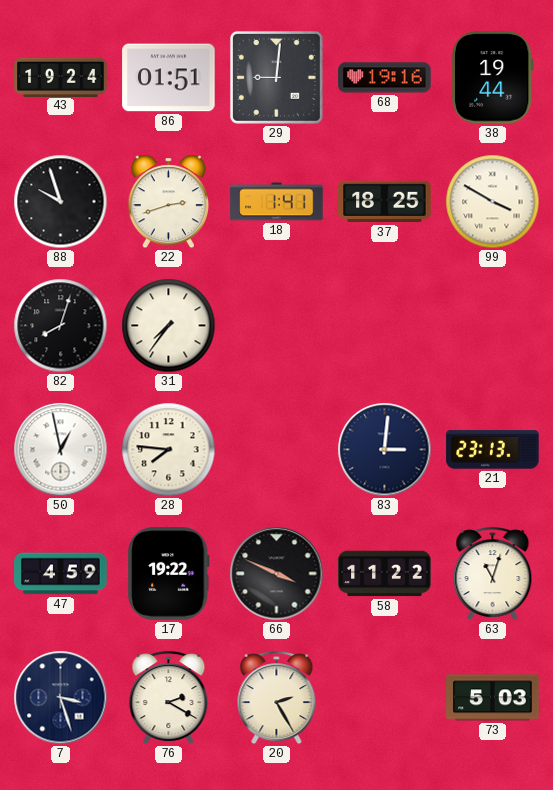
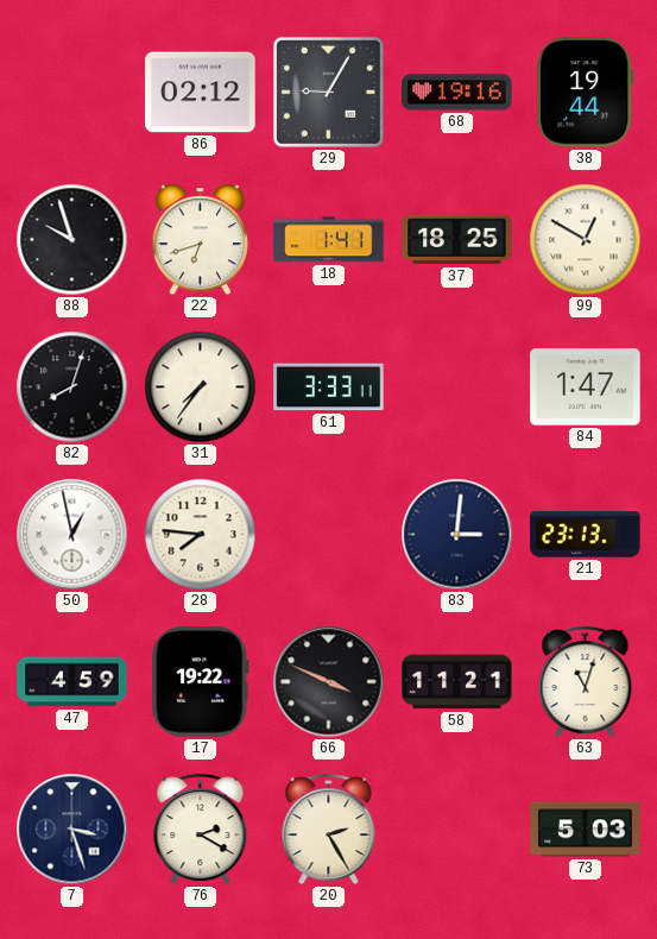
43: 19:24 -> none
86: 01:51 -> 02:12
29: 9:01 -> 9:05
22: 2:42 -> 6:42
99: 3:50 -> 12:50
61: none -> 3:33
84: none -> 1:47
58: 11:22 -> 11:21
